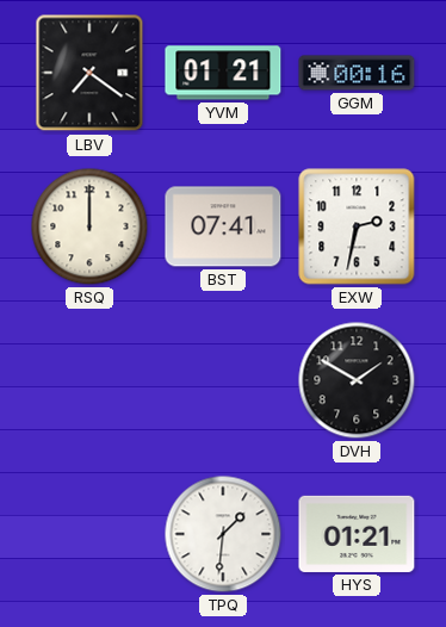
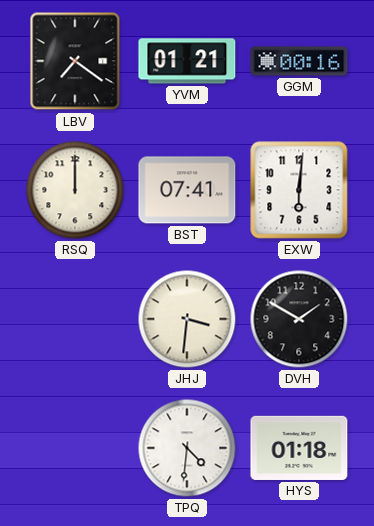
EXW: 2:32 -> 6:01
JHJ: none -> 3:31
TPQ: 1:31 -> 4:31
HYS: 01:21 -> 01:18
